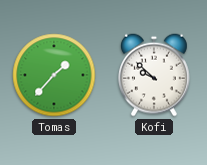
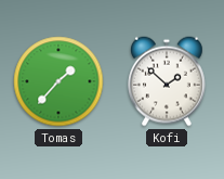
Kofi: 9:52 -> 1:52
